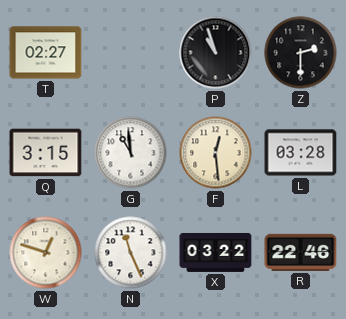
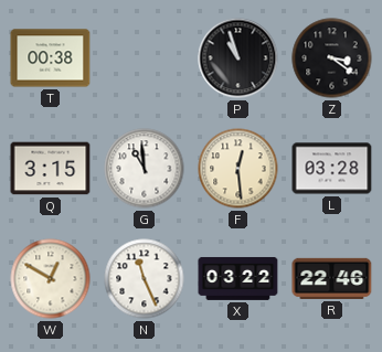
T: 02:27 -> 00:38
Z: 2:30 -> 3:21
W: 12:48 -> 12:50
